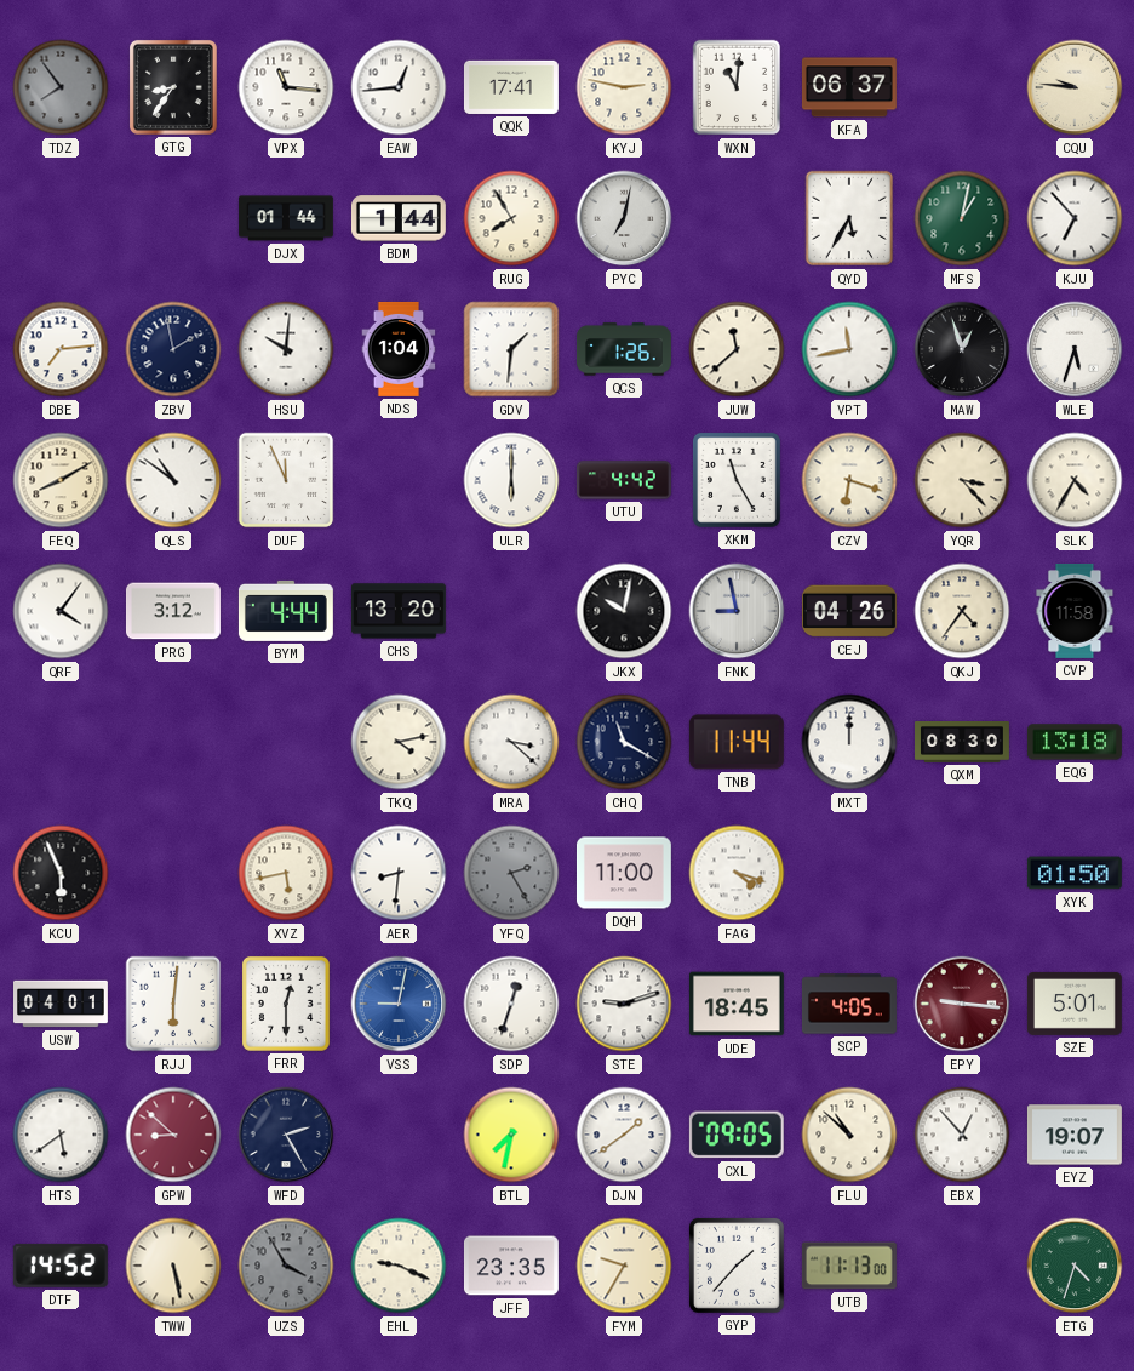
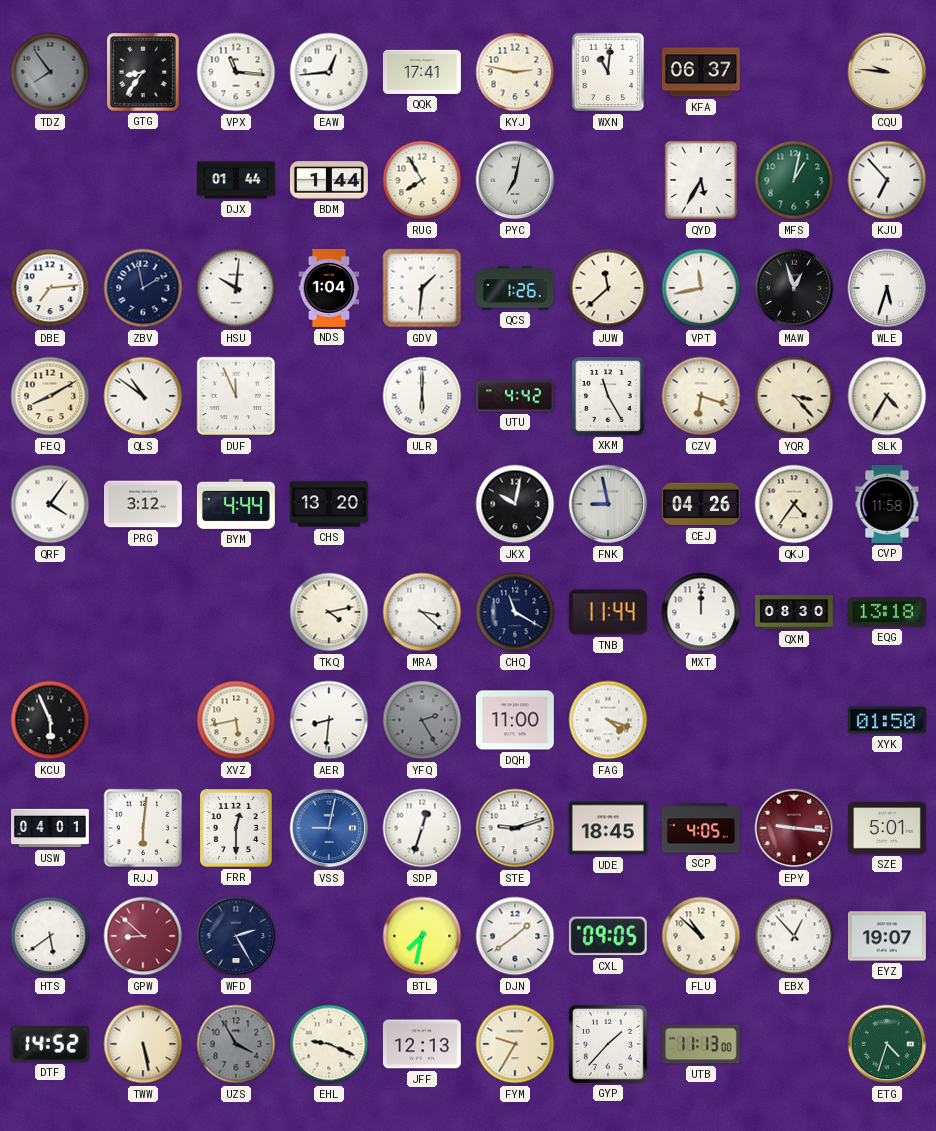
JFF: 23:35 -> 12:13
